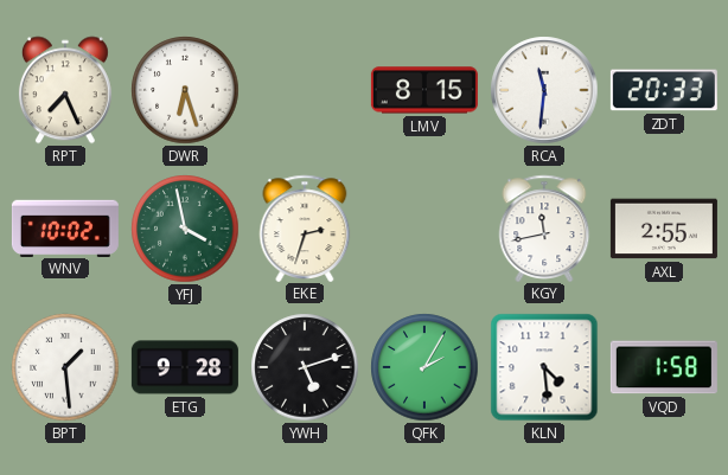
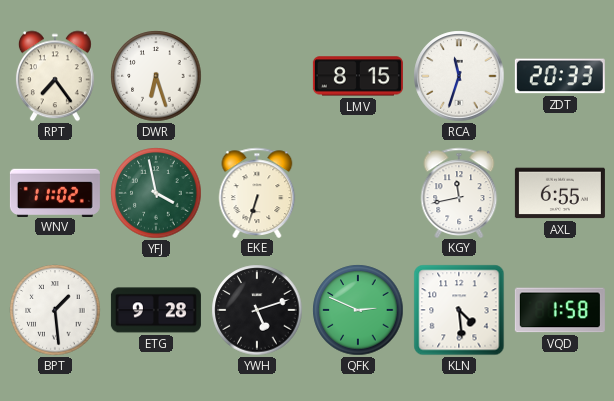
RPT: 7:26 -> 7:24
RCA: 11:31 -> 11:33
WNV: 10:02 -> 11:02
EKE: 2:33 -> 6:33
AXL: 2:55 -> 6:55
QFK: 2:05 -> 2:49
